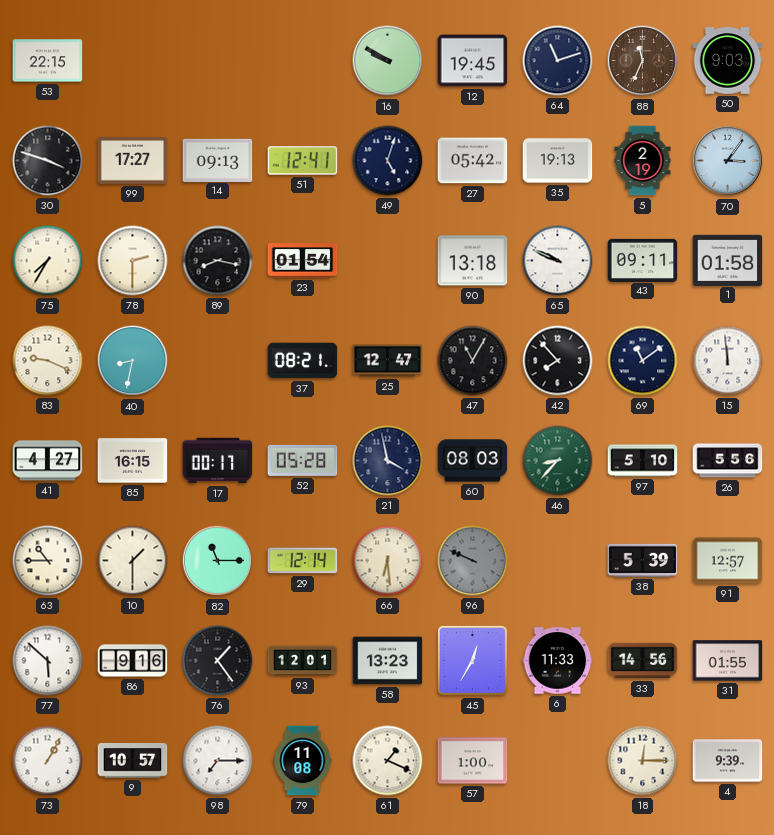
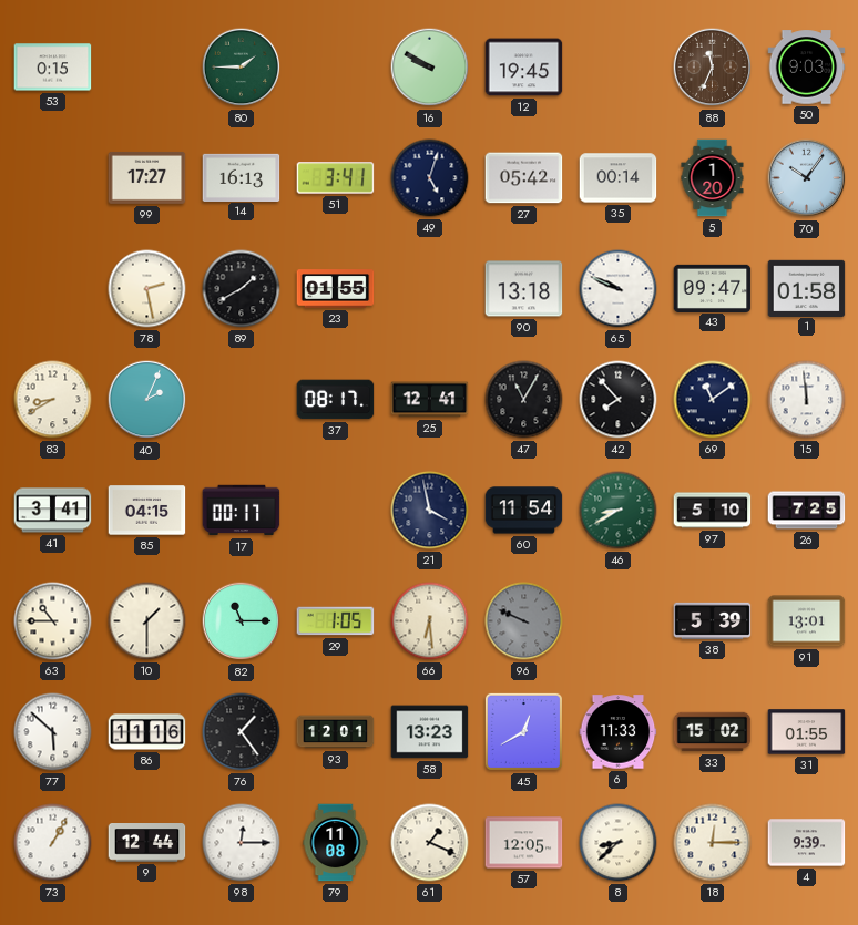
53: 22:15 -> 0:15
80: none -> 1:45
64: 11:12 -> none
30: 3:48 -> none
14: 09:13 -> 16:13
51: 12:41 -> 3:41
35: 19:13 -> 00:14
5: 2:19 -> 1:20
70: 3:06 -> 10:06
75: 7:35 -> none
78: 2:30 -> 2:28
89: 8:17 -> 1:40
23: 01:54 -> 01:55
43: 09:11 -> 09:47
83: 9:19 -> 8:40
40: 8:32 -> 2:04
37: 08:21 -> 08:17
25: 12:47 -> 12:41
41: 4:27 -> 3:41
85: 16:15 -> 04:15
52: 05:28 -> none
60: 08:03 -> 11:54
46: 8:37 -> 8:40
26: 5:56 -> 7:25
29: 12:14 -> 1:05
91: 12:57 -> 13:01
86: 9:16 -> 11:16
45: 12:35 -> 12:40
33: 14:56 -> 15:02
9: 10:57 -> 12:44
98: 7:15 -> 12:15
57: 1:00 -> 12:05
8: none -> 8:38
